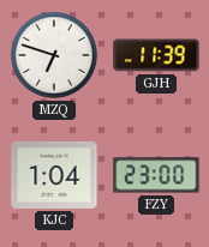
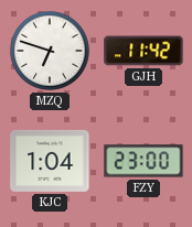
GJH: 11:39 -> 11:42
